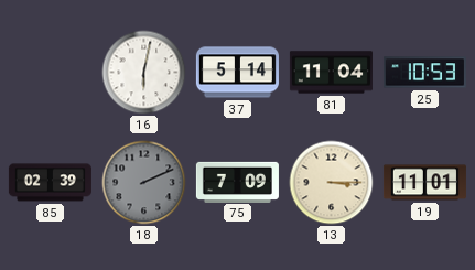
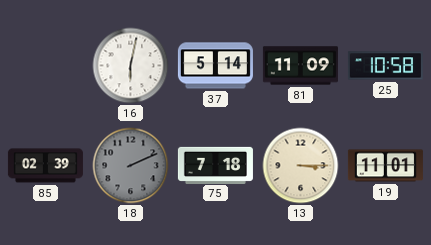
81: 11:04 -> 11:09
25: 10:53 -> 10:58
75: 7:09 -> 7:18
